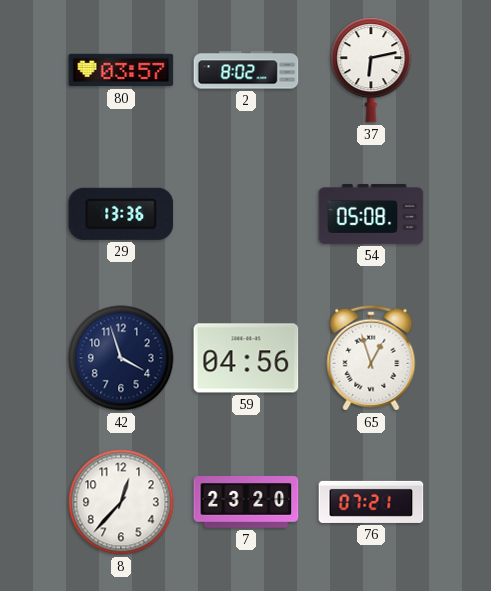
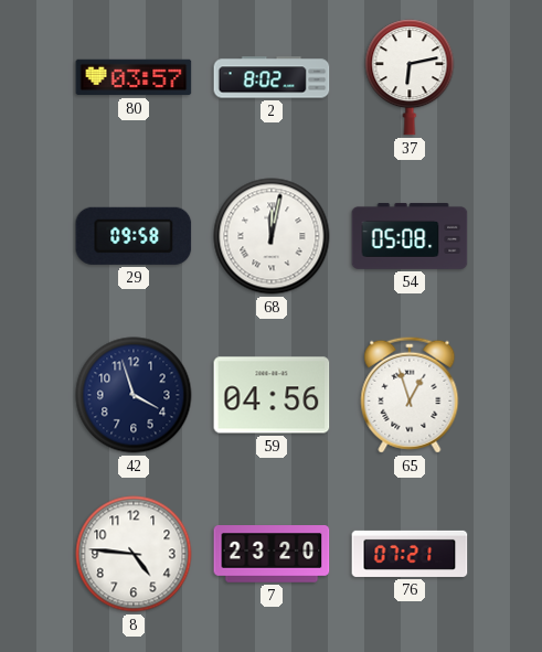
29: 13:36 -> 09:58
68: none -> 12:02
8: 12:37 -> 4:46
